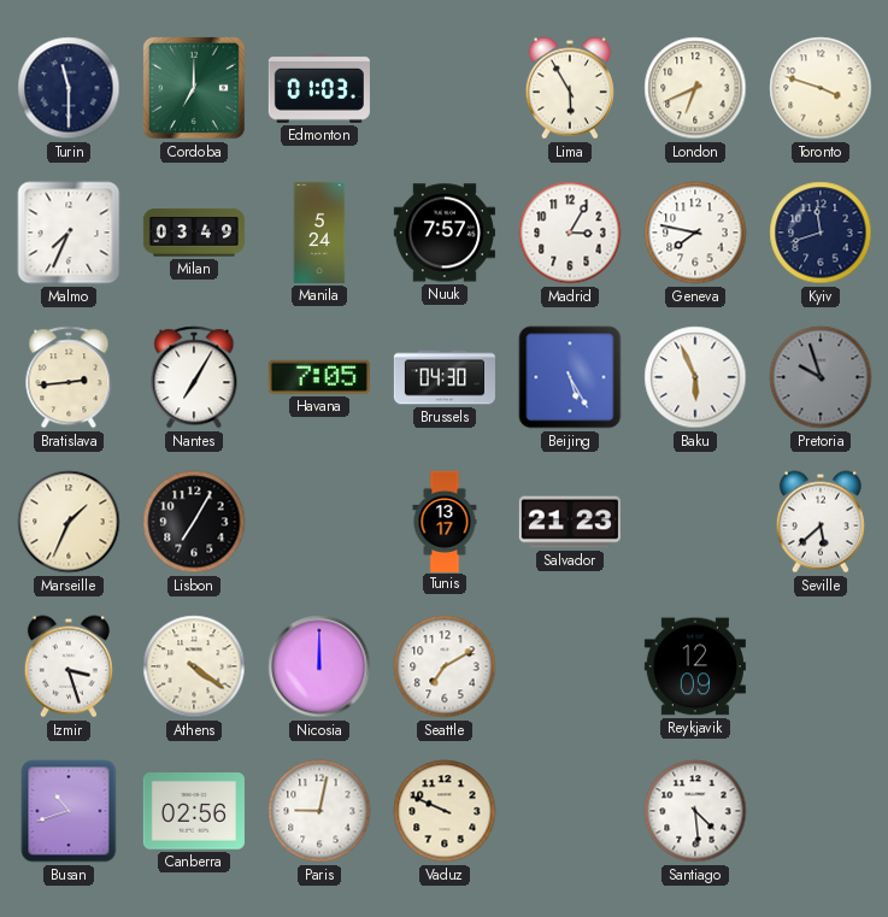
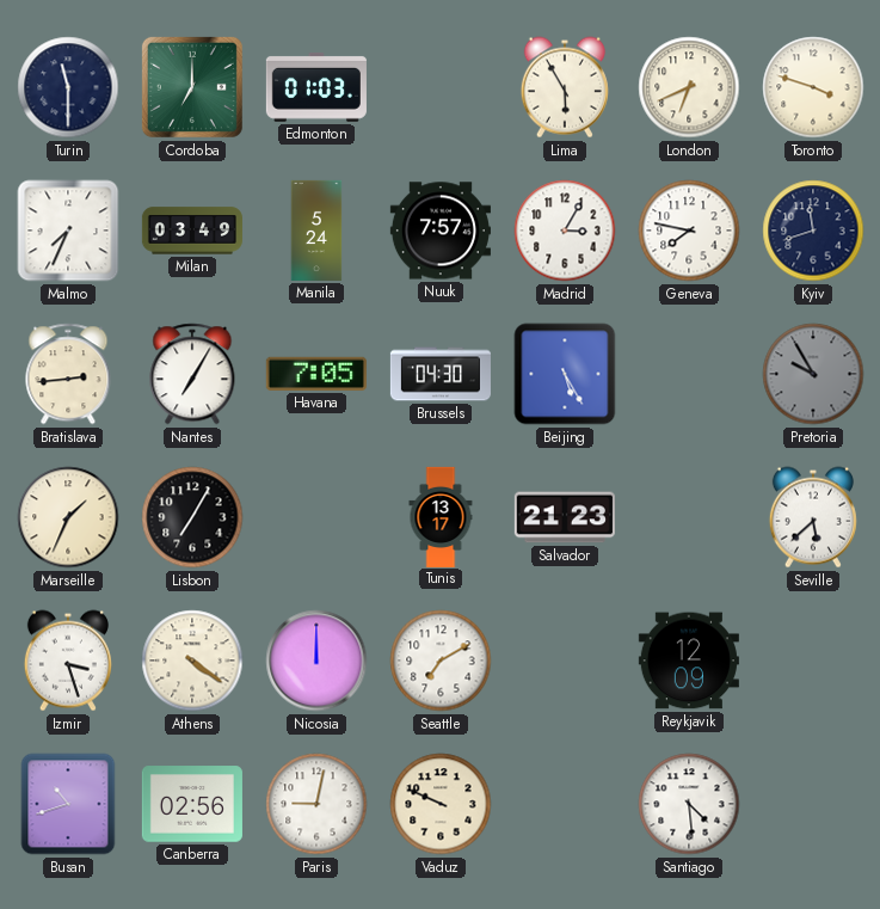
Baku: 5:56 -> none
Pretoria: 9:57 -> 9:55
